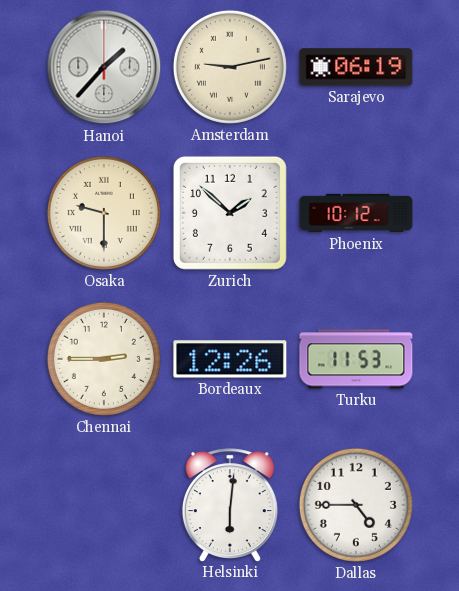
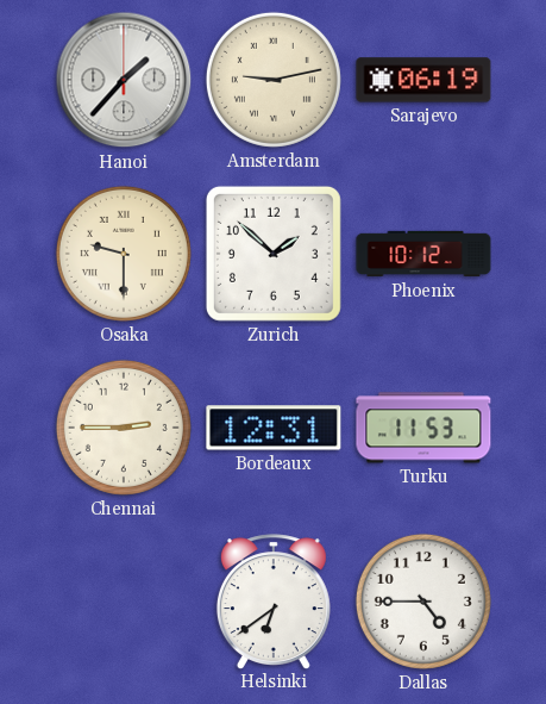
Bordeaux: 12:26 -> 12:31
Helsinki: 6:01 -> 6:39
